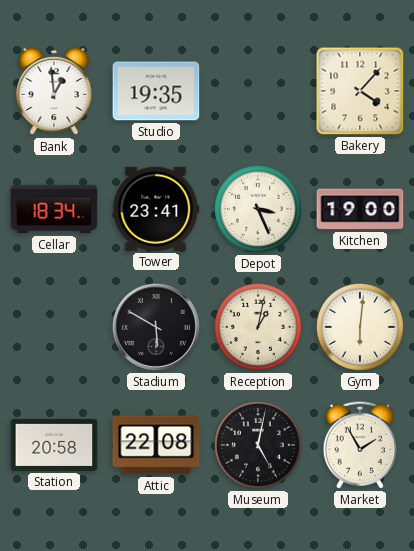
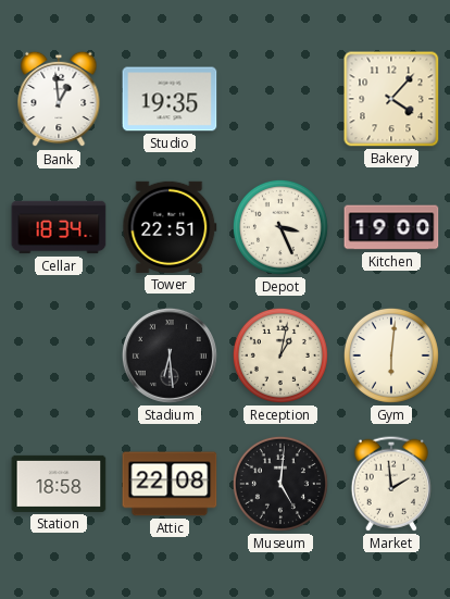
Tower: 23:41 -> 22:51
Stadium: 5:50 -> 6:29
Station: 20:58 -> 18:58
Museum: 5:02 -> 5:01
Market: 1:55 -> 1:59
